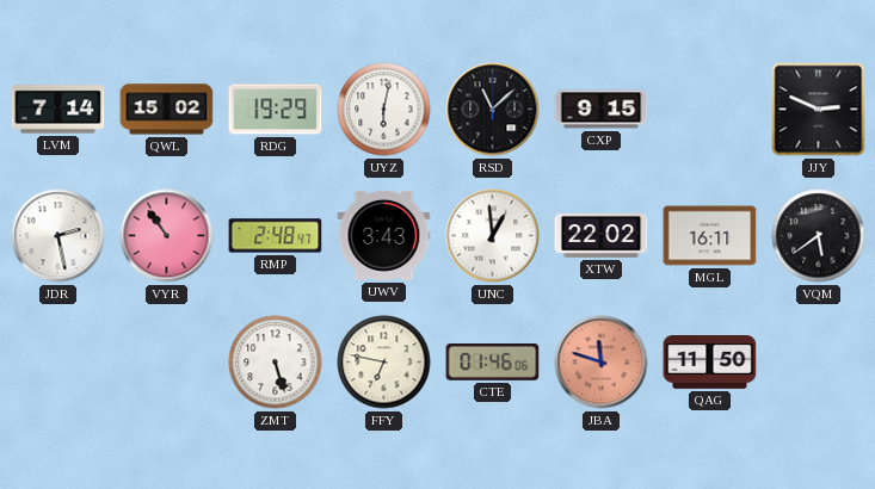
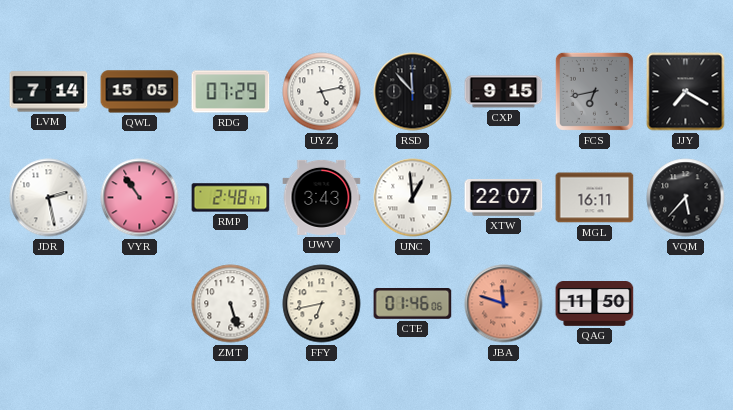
QWL: 15:02 -> 15:05
RDG: 19:29 -> 07:29
UYZ: 6:02 -> 5:13
RSD: 11:08 -> 11:53
FCS: none -> 6:43
JJY: 2:49 -> 7:20
XTW: 22:02 -> 22:07
VQM: 5:39 -> 5:37
FFY: 6:47 -> 6:43
